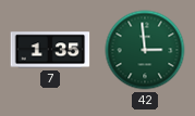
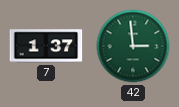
7: 1:35 -> 1:37
